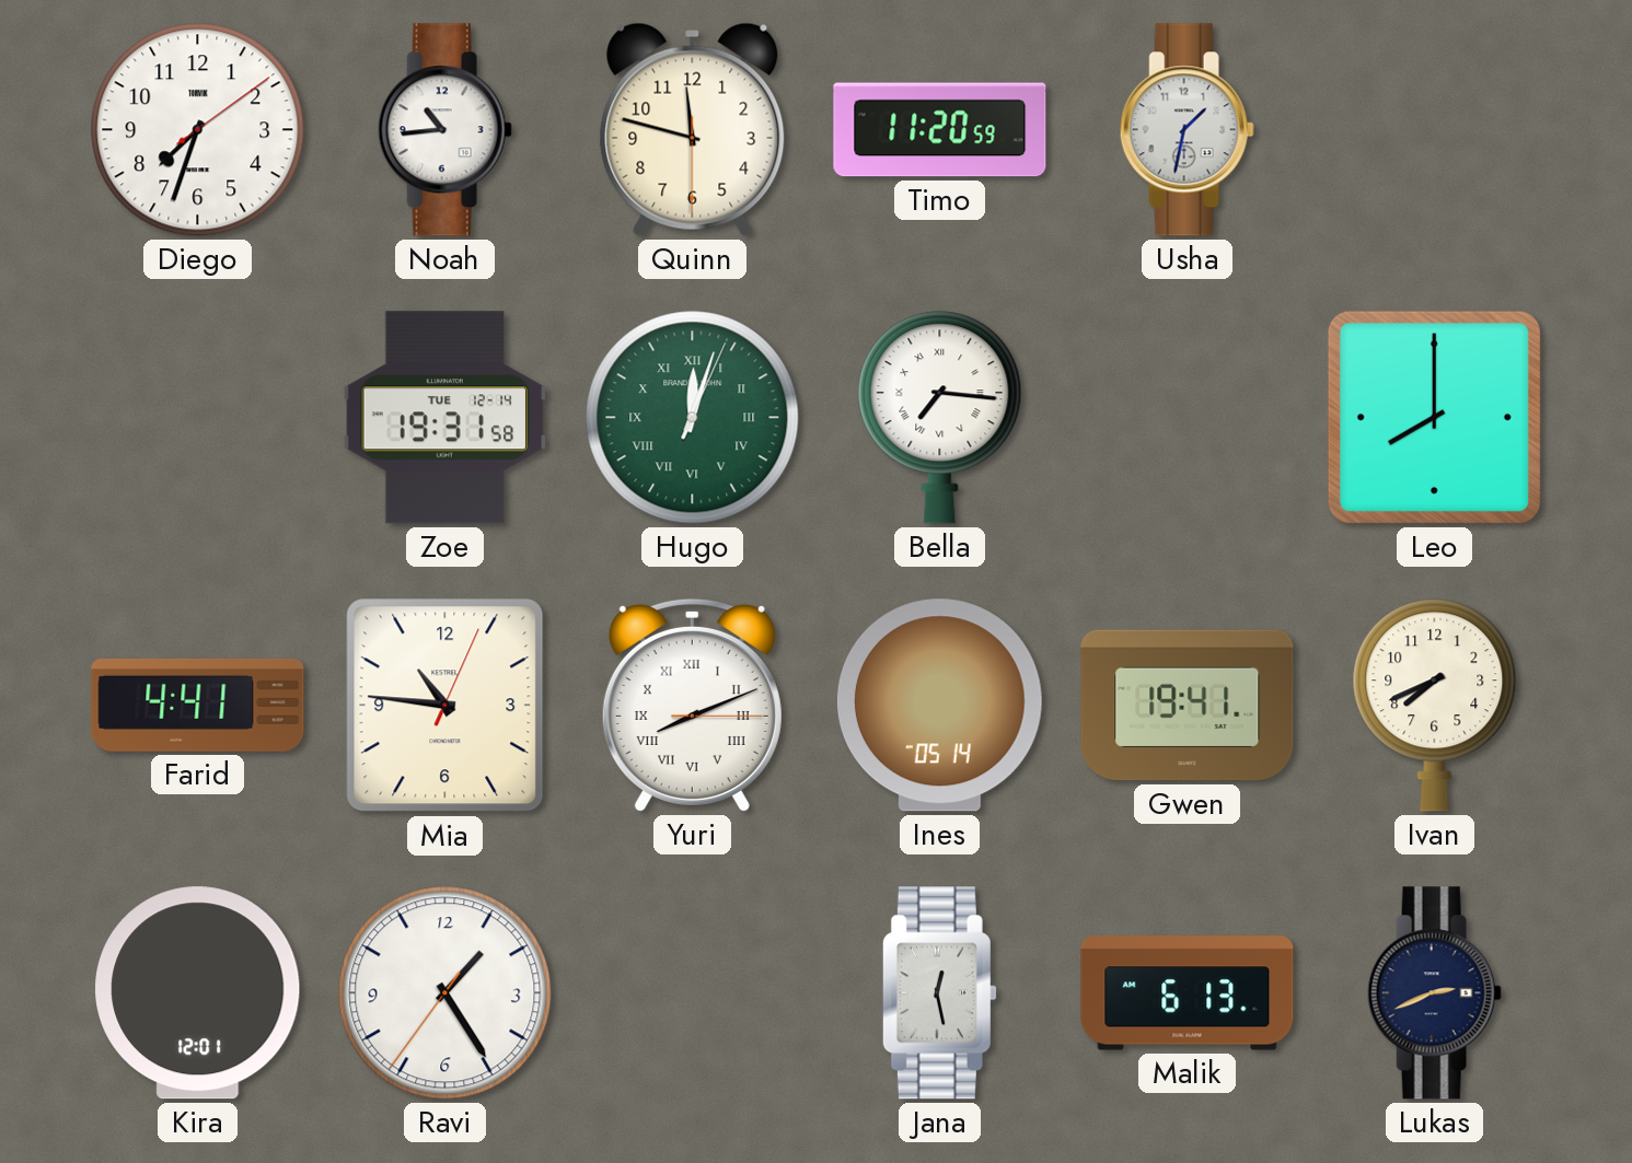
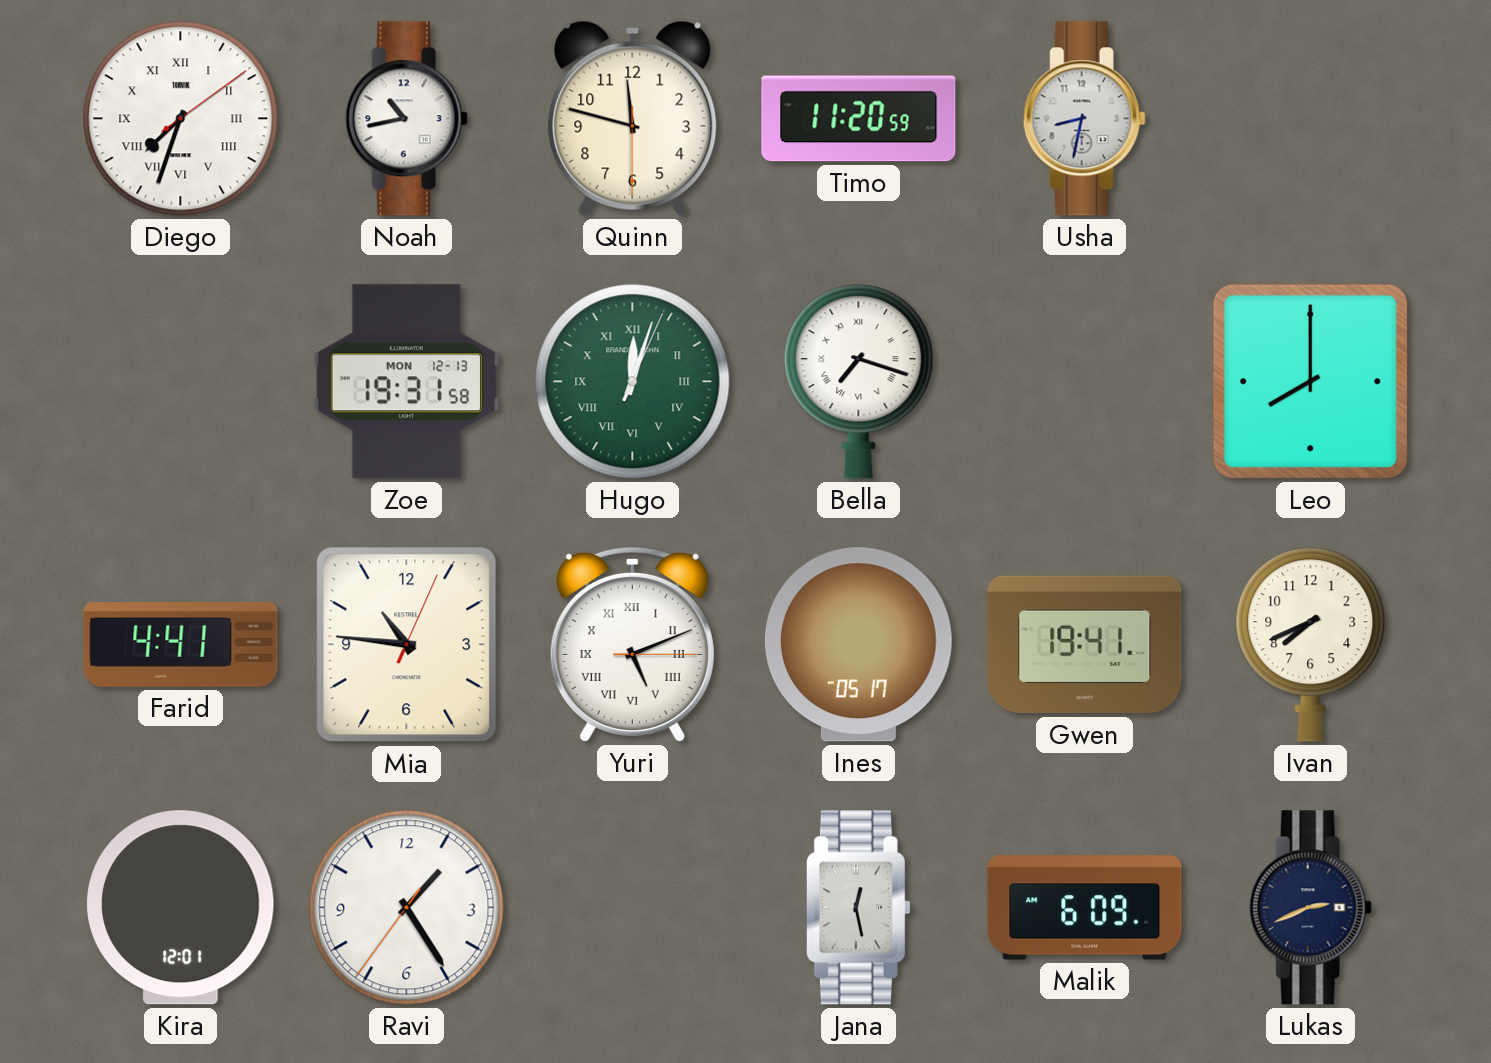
Diego numerals: Arabic -> Roman
Noah: 10:44 -> 10:43
Usha: 1:32 -> 8:32
Zoe date: TUE 12-14 -> MON 12-13
Bella: 7:16 -> 7:18
Yuri: 8:11 -> 5:11
Ines: 05:14 -> 05:17
Malik: 6:13 -> 6:09
